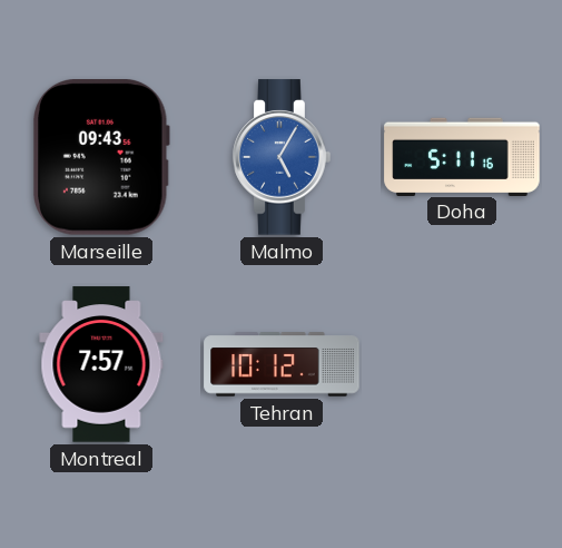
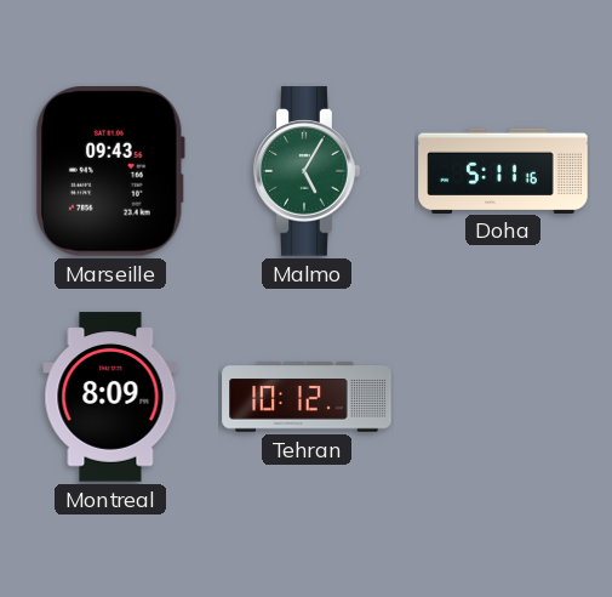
Malmo dial: blue -> green
Montreal: 7:57 -> 8:09
